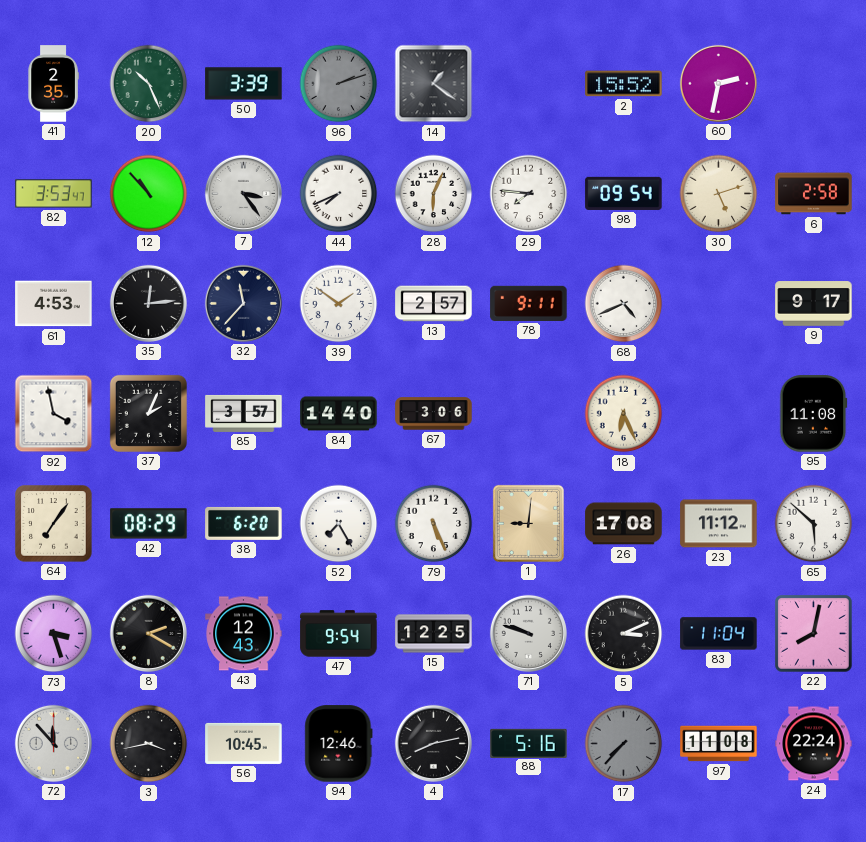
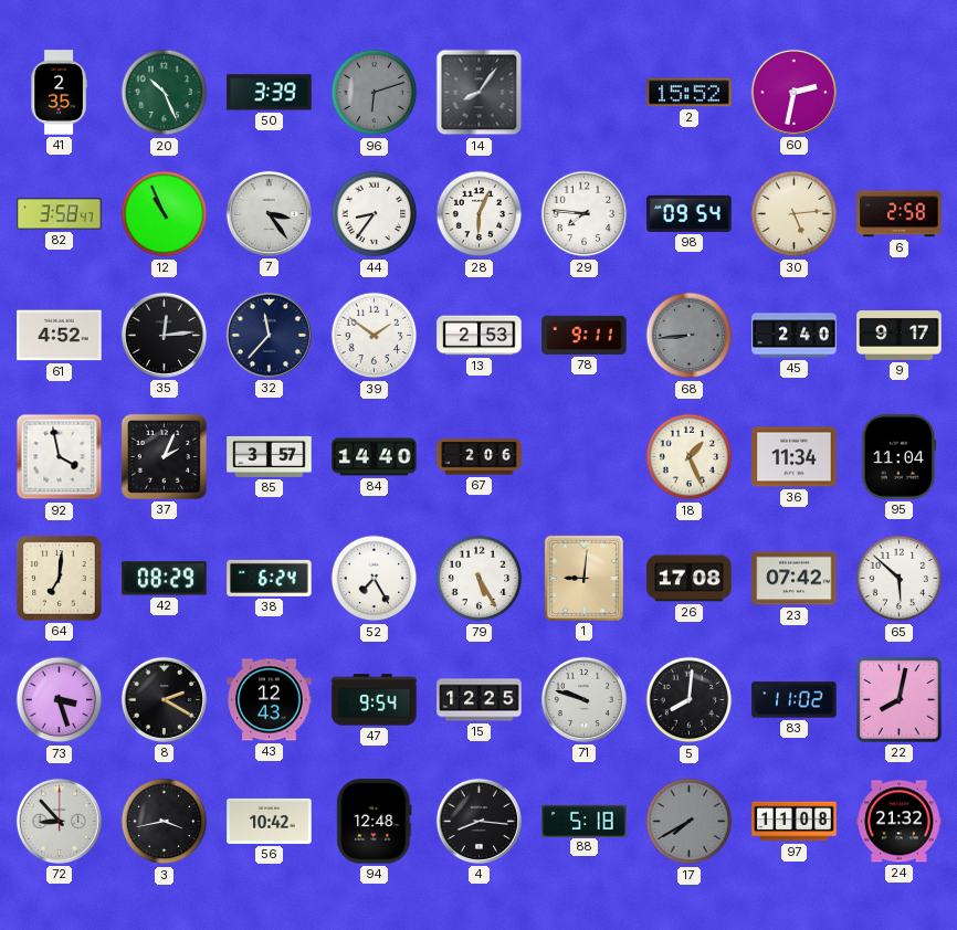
96: 2:12 -> 6:12
14: 1:21 -> 8:06
82: 3:53 -> 3:58
12: 10:53 -> 10:56
44: 7:41 -> 8:36
30: 5:12 -> 5:14
61: 4:53 -> 4:52
13: 2:57 -> 2:53
68: 4:41 -> 8:44
68 dial: white -> grey
45: none -> 2:40
67: 3:06 -> 2:06
18: 6:26 -> 1:26
36: none -> 11:34
95: 11:08 -> 11:04
64: 7:06 -> 7:01
38: 6:20 -> 6:24
79: 5:26 -> 5:25
23: 11:12 -> 07:42
5: 3:11 -> 8:01
83: 11:04 -> 11:02
72: 11:53 -> 8:53
56: 10:45 -> 10:42
94: 12:46 -> 12:48
4: 8:13 -> 8:16
88: 5:16 -> 5:18
17: 7:37 -> 7:40
24: 22:24 -> 21:32
